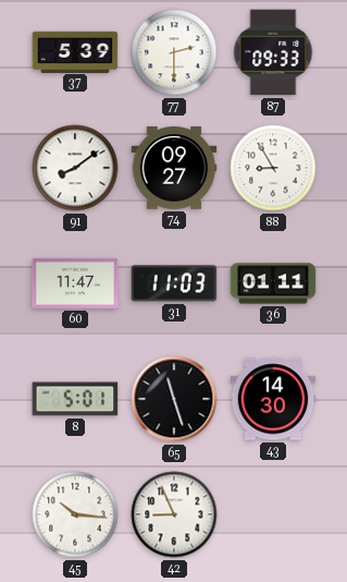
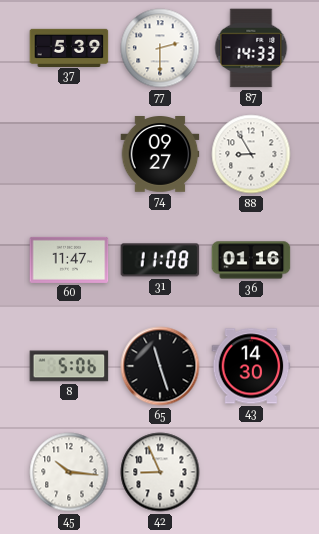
87: 09:33 -> 14:33
91: 8:09 -> none
31: 11:03 -> 11:08
36: 01:11 -> 01:16
8: 5:01 -> 5:06
